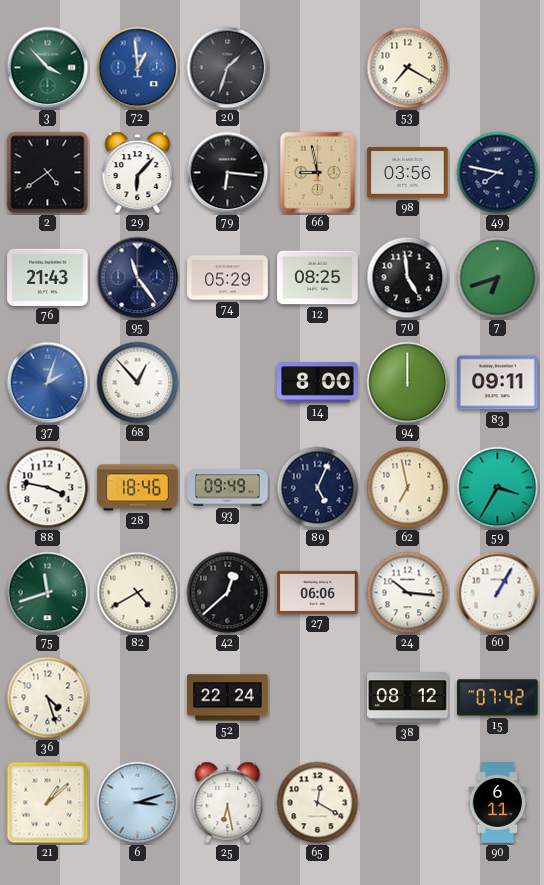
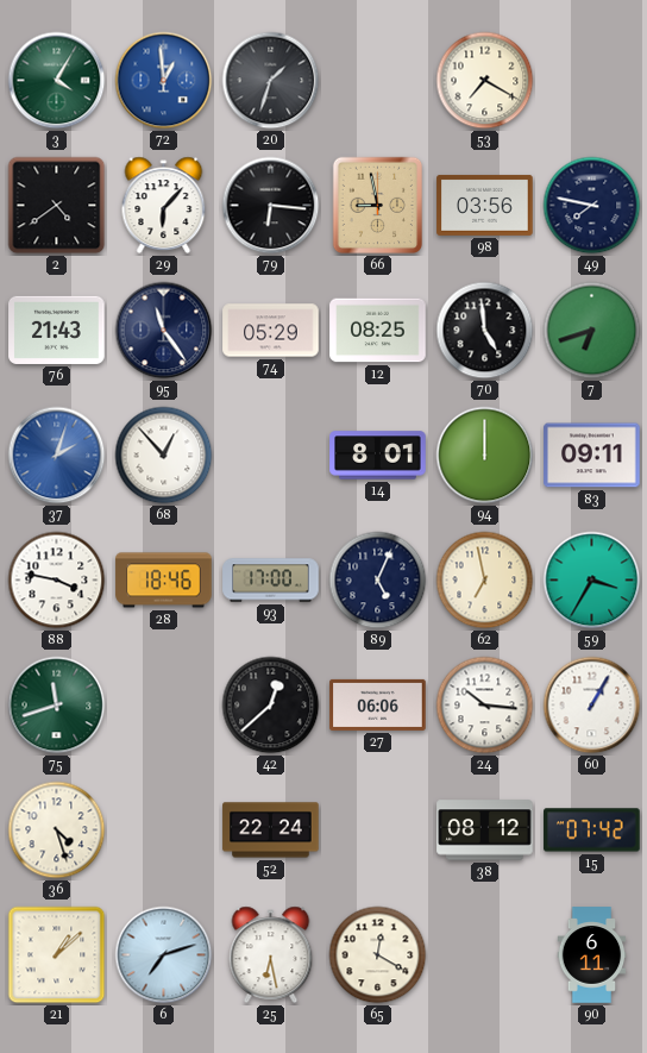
3: 3:53 -> 4:05
14: 8:00 -> 8:01
93: 09:49 -> 17:00
82: 4:40 -> none
6: 3:12 -> 7:12
